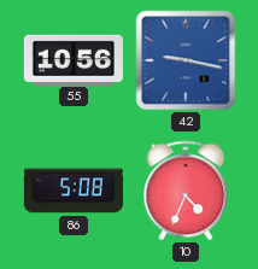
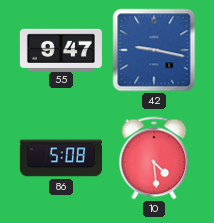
55: 10:56 -> 9:47
10: 4:34 -> 4:29
